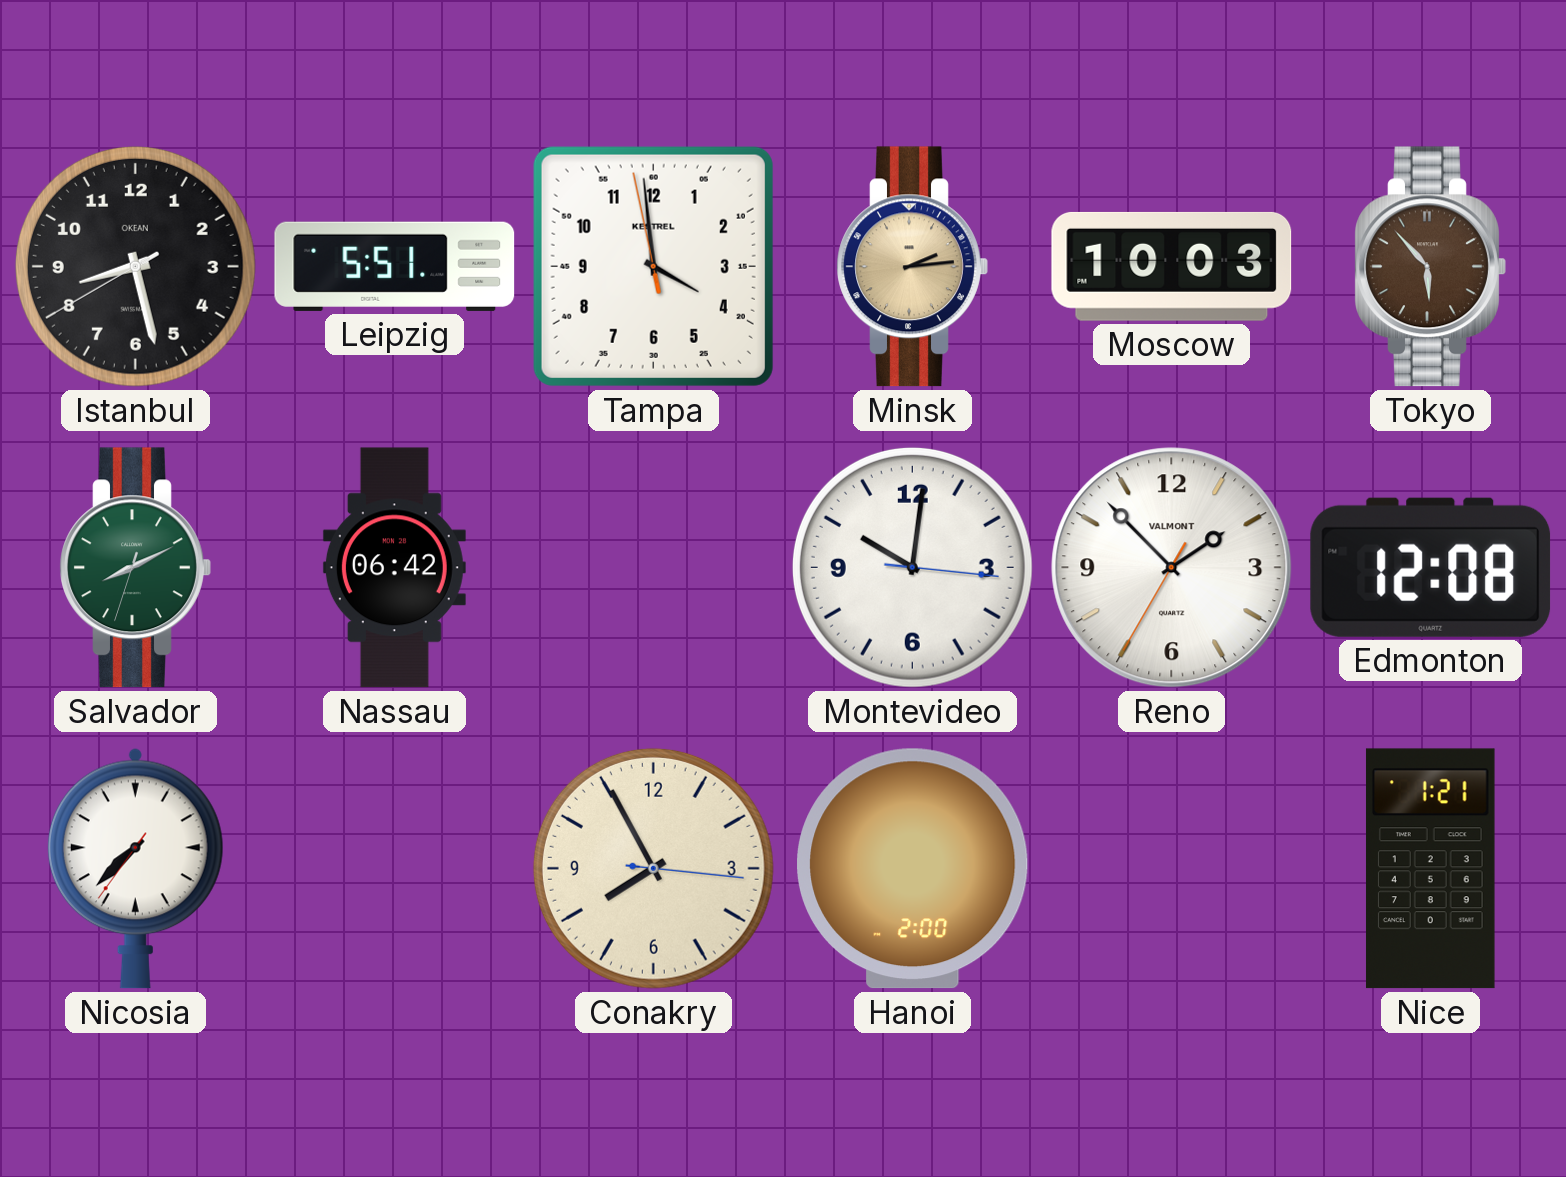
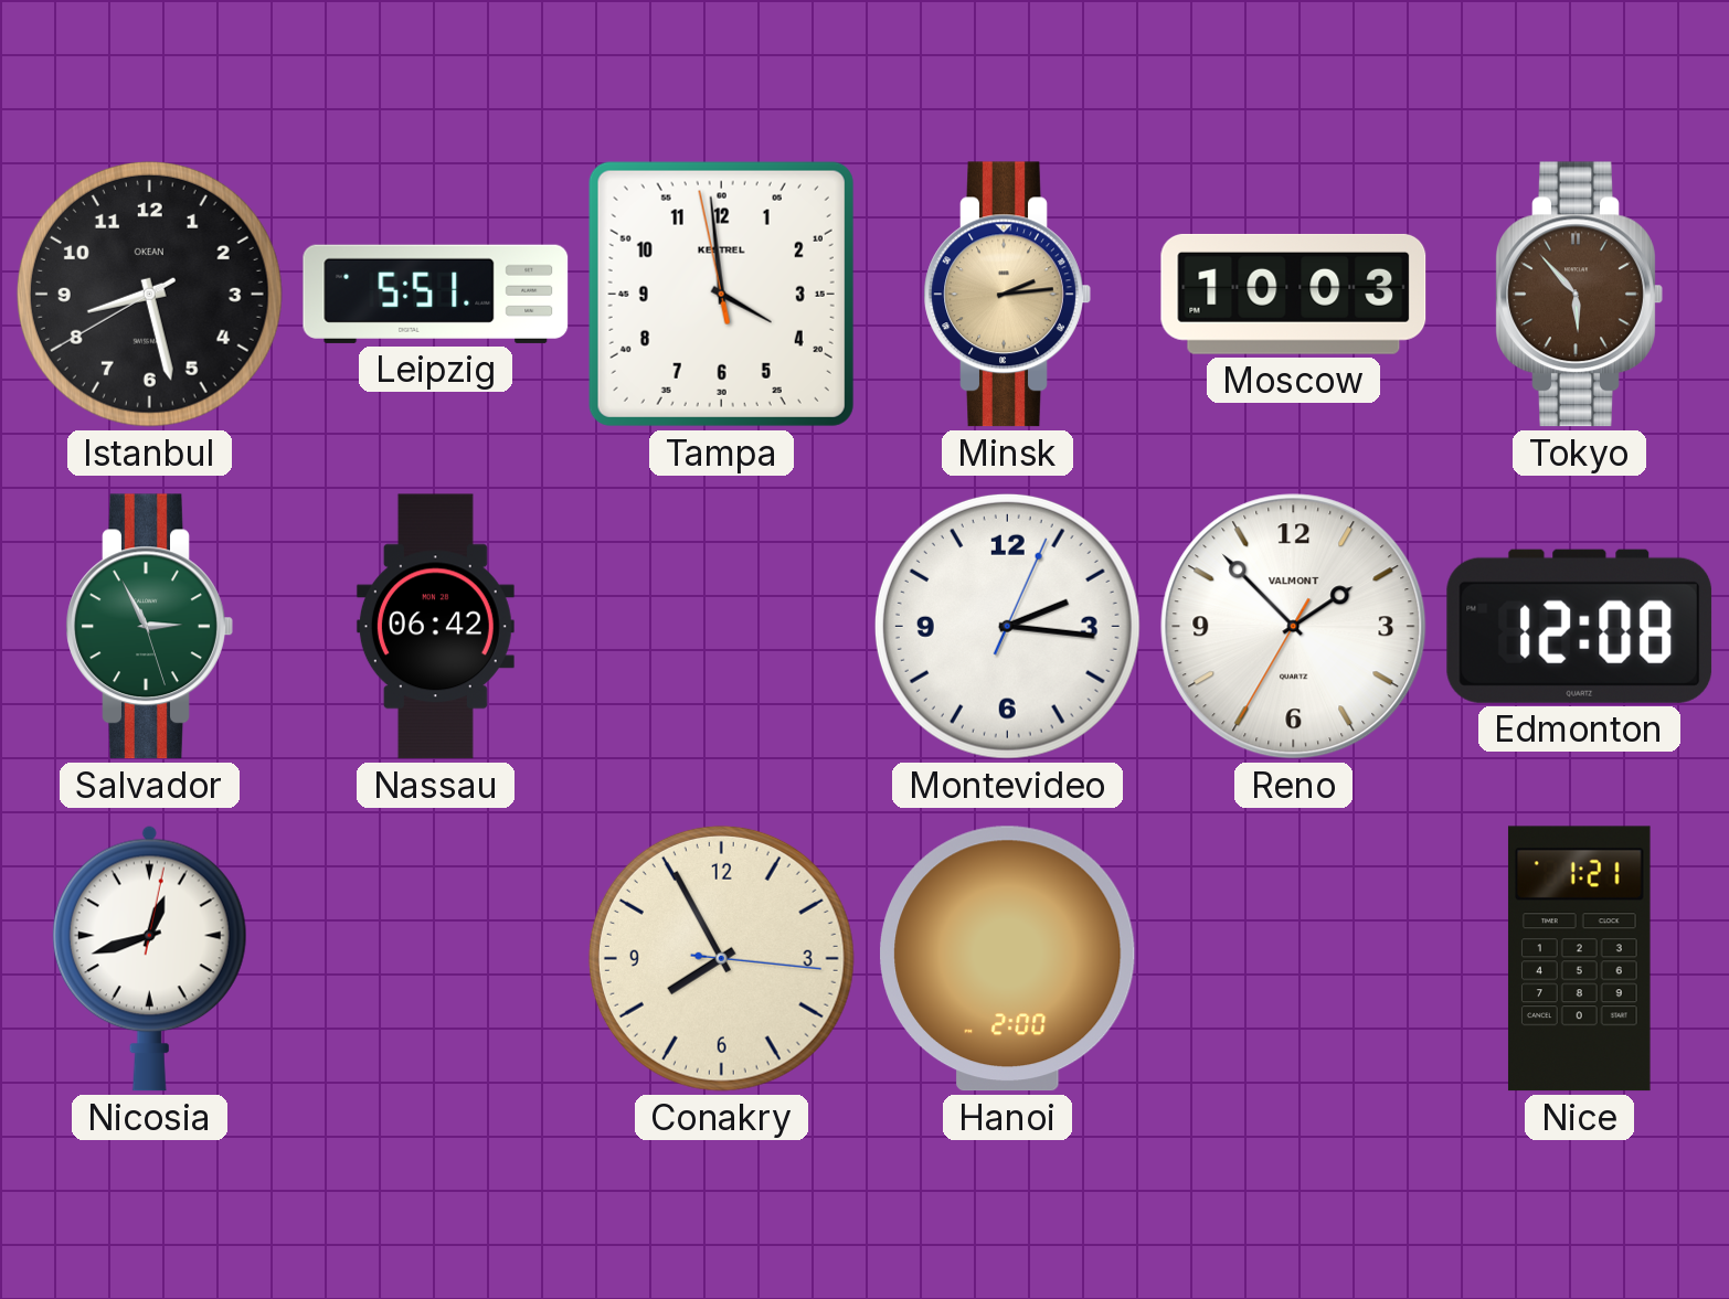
Salvador: 8:10 -> 2:55
Montevideo: 10:01 -> 2:16
Nicosia: 7:37 -> 12:42
